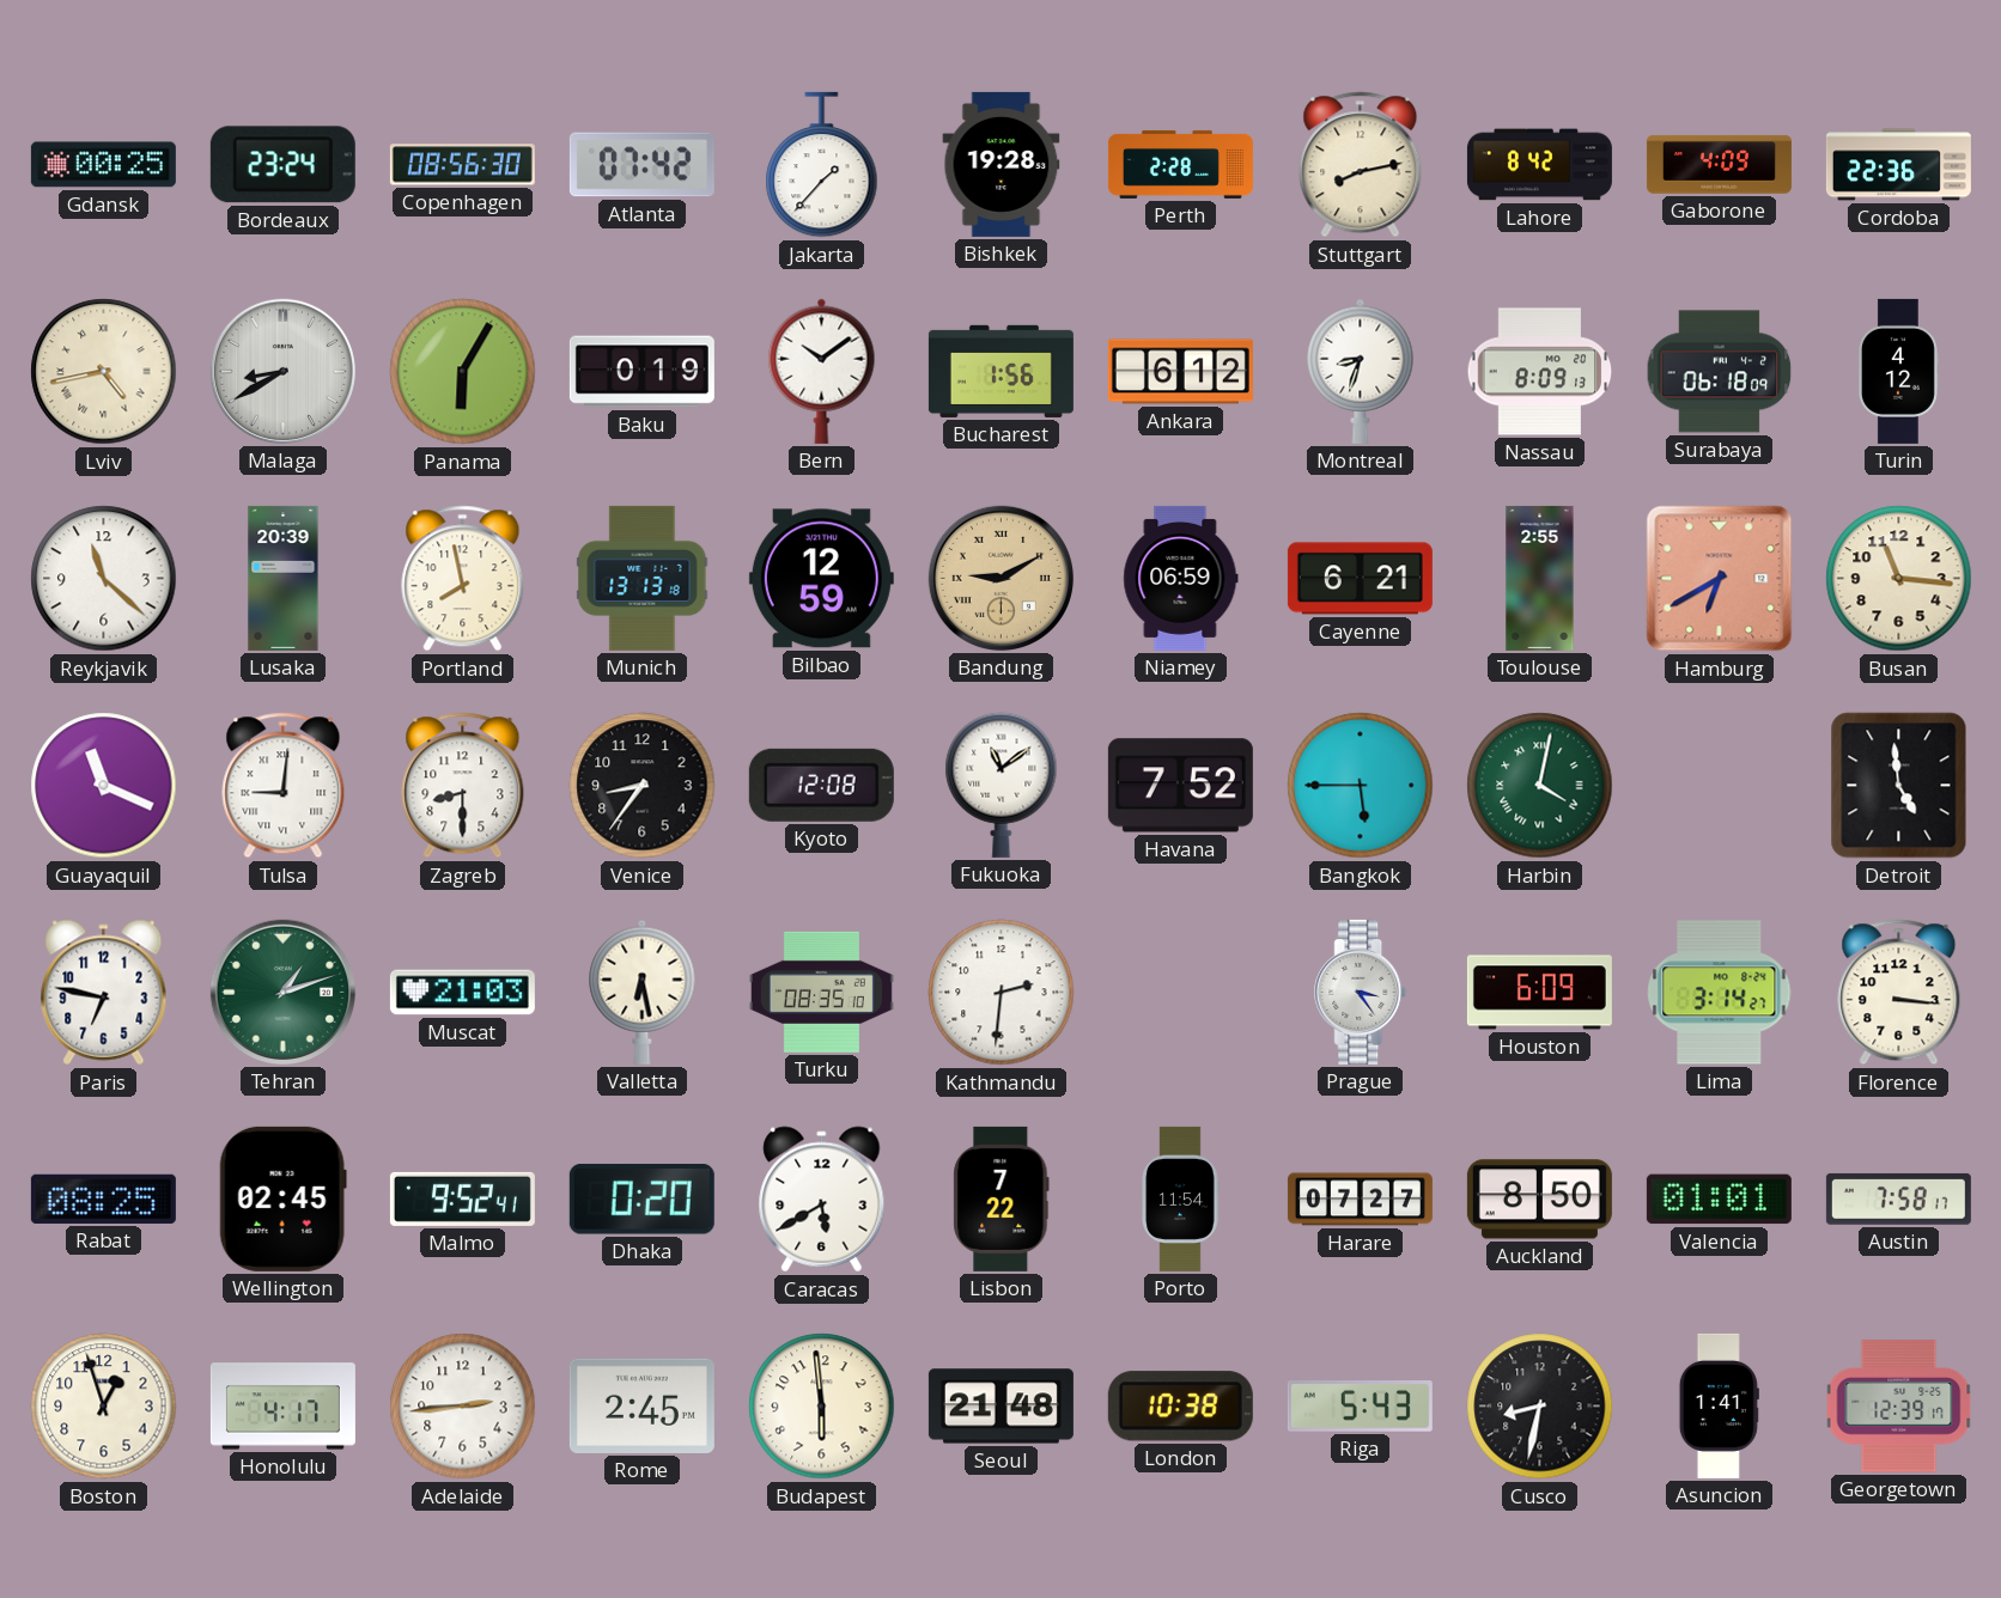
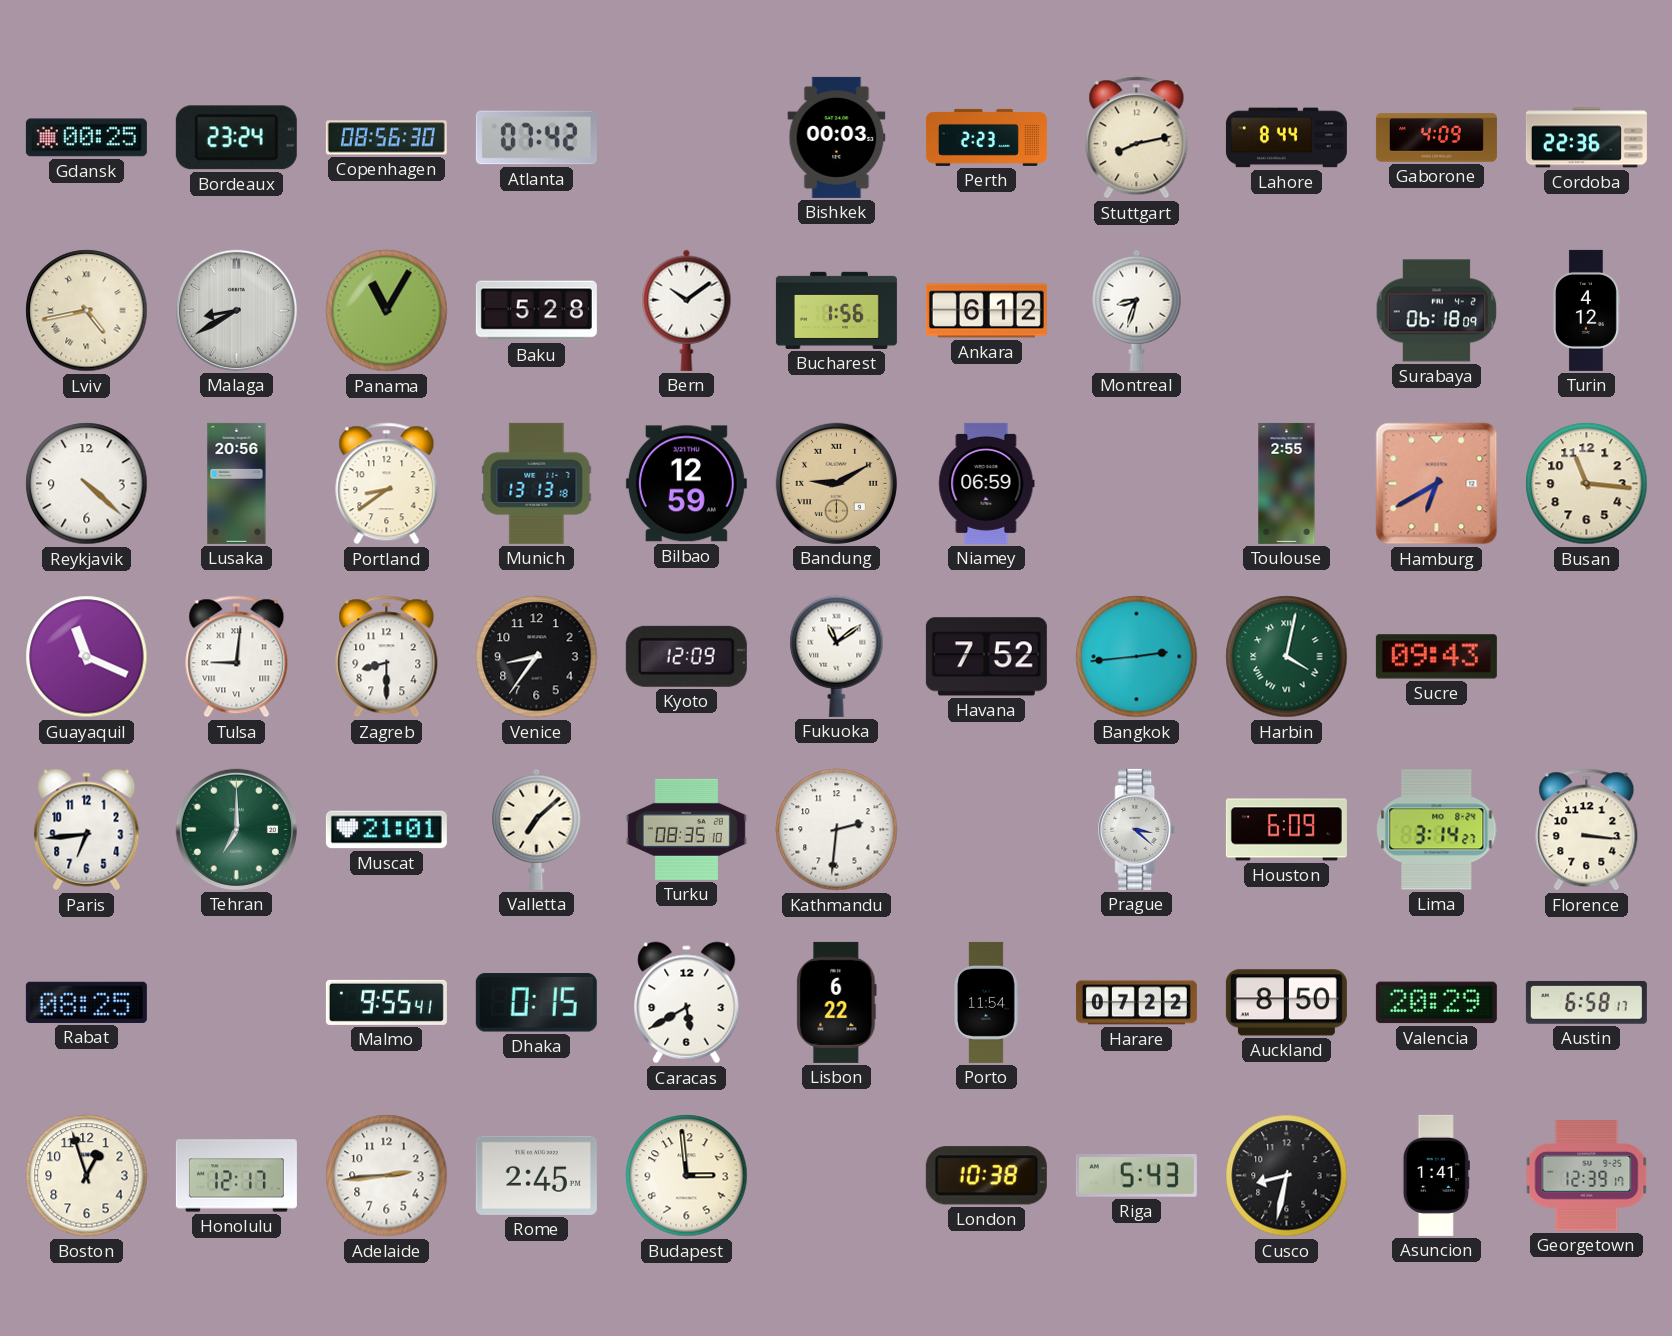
Jakarta: 1:37 -> none
Bishkek: 19:28 -> 00:03
Perth: 2:28 -> 2:23
Lahore: 8:42 -> 8:44
Panama: 6:05 -> 11:05
Baku: 0:19 -> 5:28
Nassau: 8:09 -> none
Reykjavik: 11:22 -> 4:22
Lusaka: 20:39 -> 20:56
Portland: 7:58 -> 8:39
Cayenne: 6:21 -> none
Kyoto: 12:08 -> 12:09
Bangkok: 5:45 -> 2:44
Sucre: none -> 09:43
Detroit: 4:59 -> none
Paris: 6:47 -> 6:44
Tehran: 1:12 -> 7:00
Muscat: 21:03 -> 21:01
Valletta: 6:28 -> 7:08
Prague: 3:24 -> 3:22
Wellington: 02:45 -> none
Malmo: 9:52 -> 9:55
Dhaka: 0:20 -> 0:15
Lisbon: 7:22 -> 6:22
Harare: 07:27 -> 07:22
Valencia: 01:01 -> 20:29
Austin: 7:58 -> 6:58
Honolulu: 4:17 -> 12:17
Budapest: 5:59 -> 2:59
Seoul: 21:48 -> none
